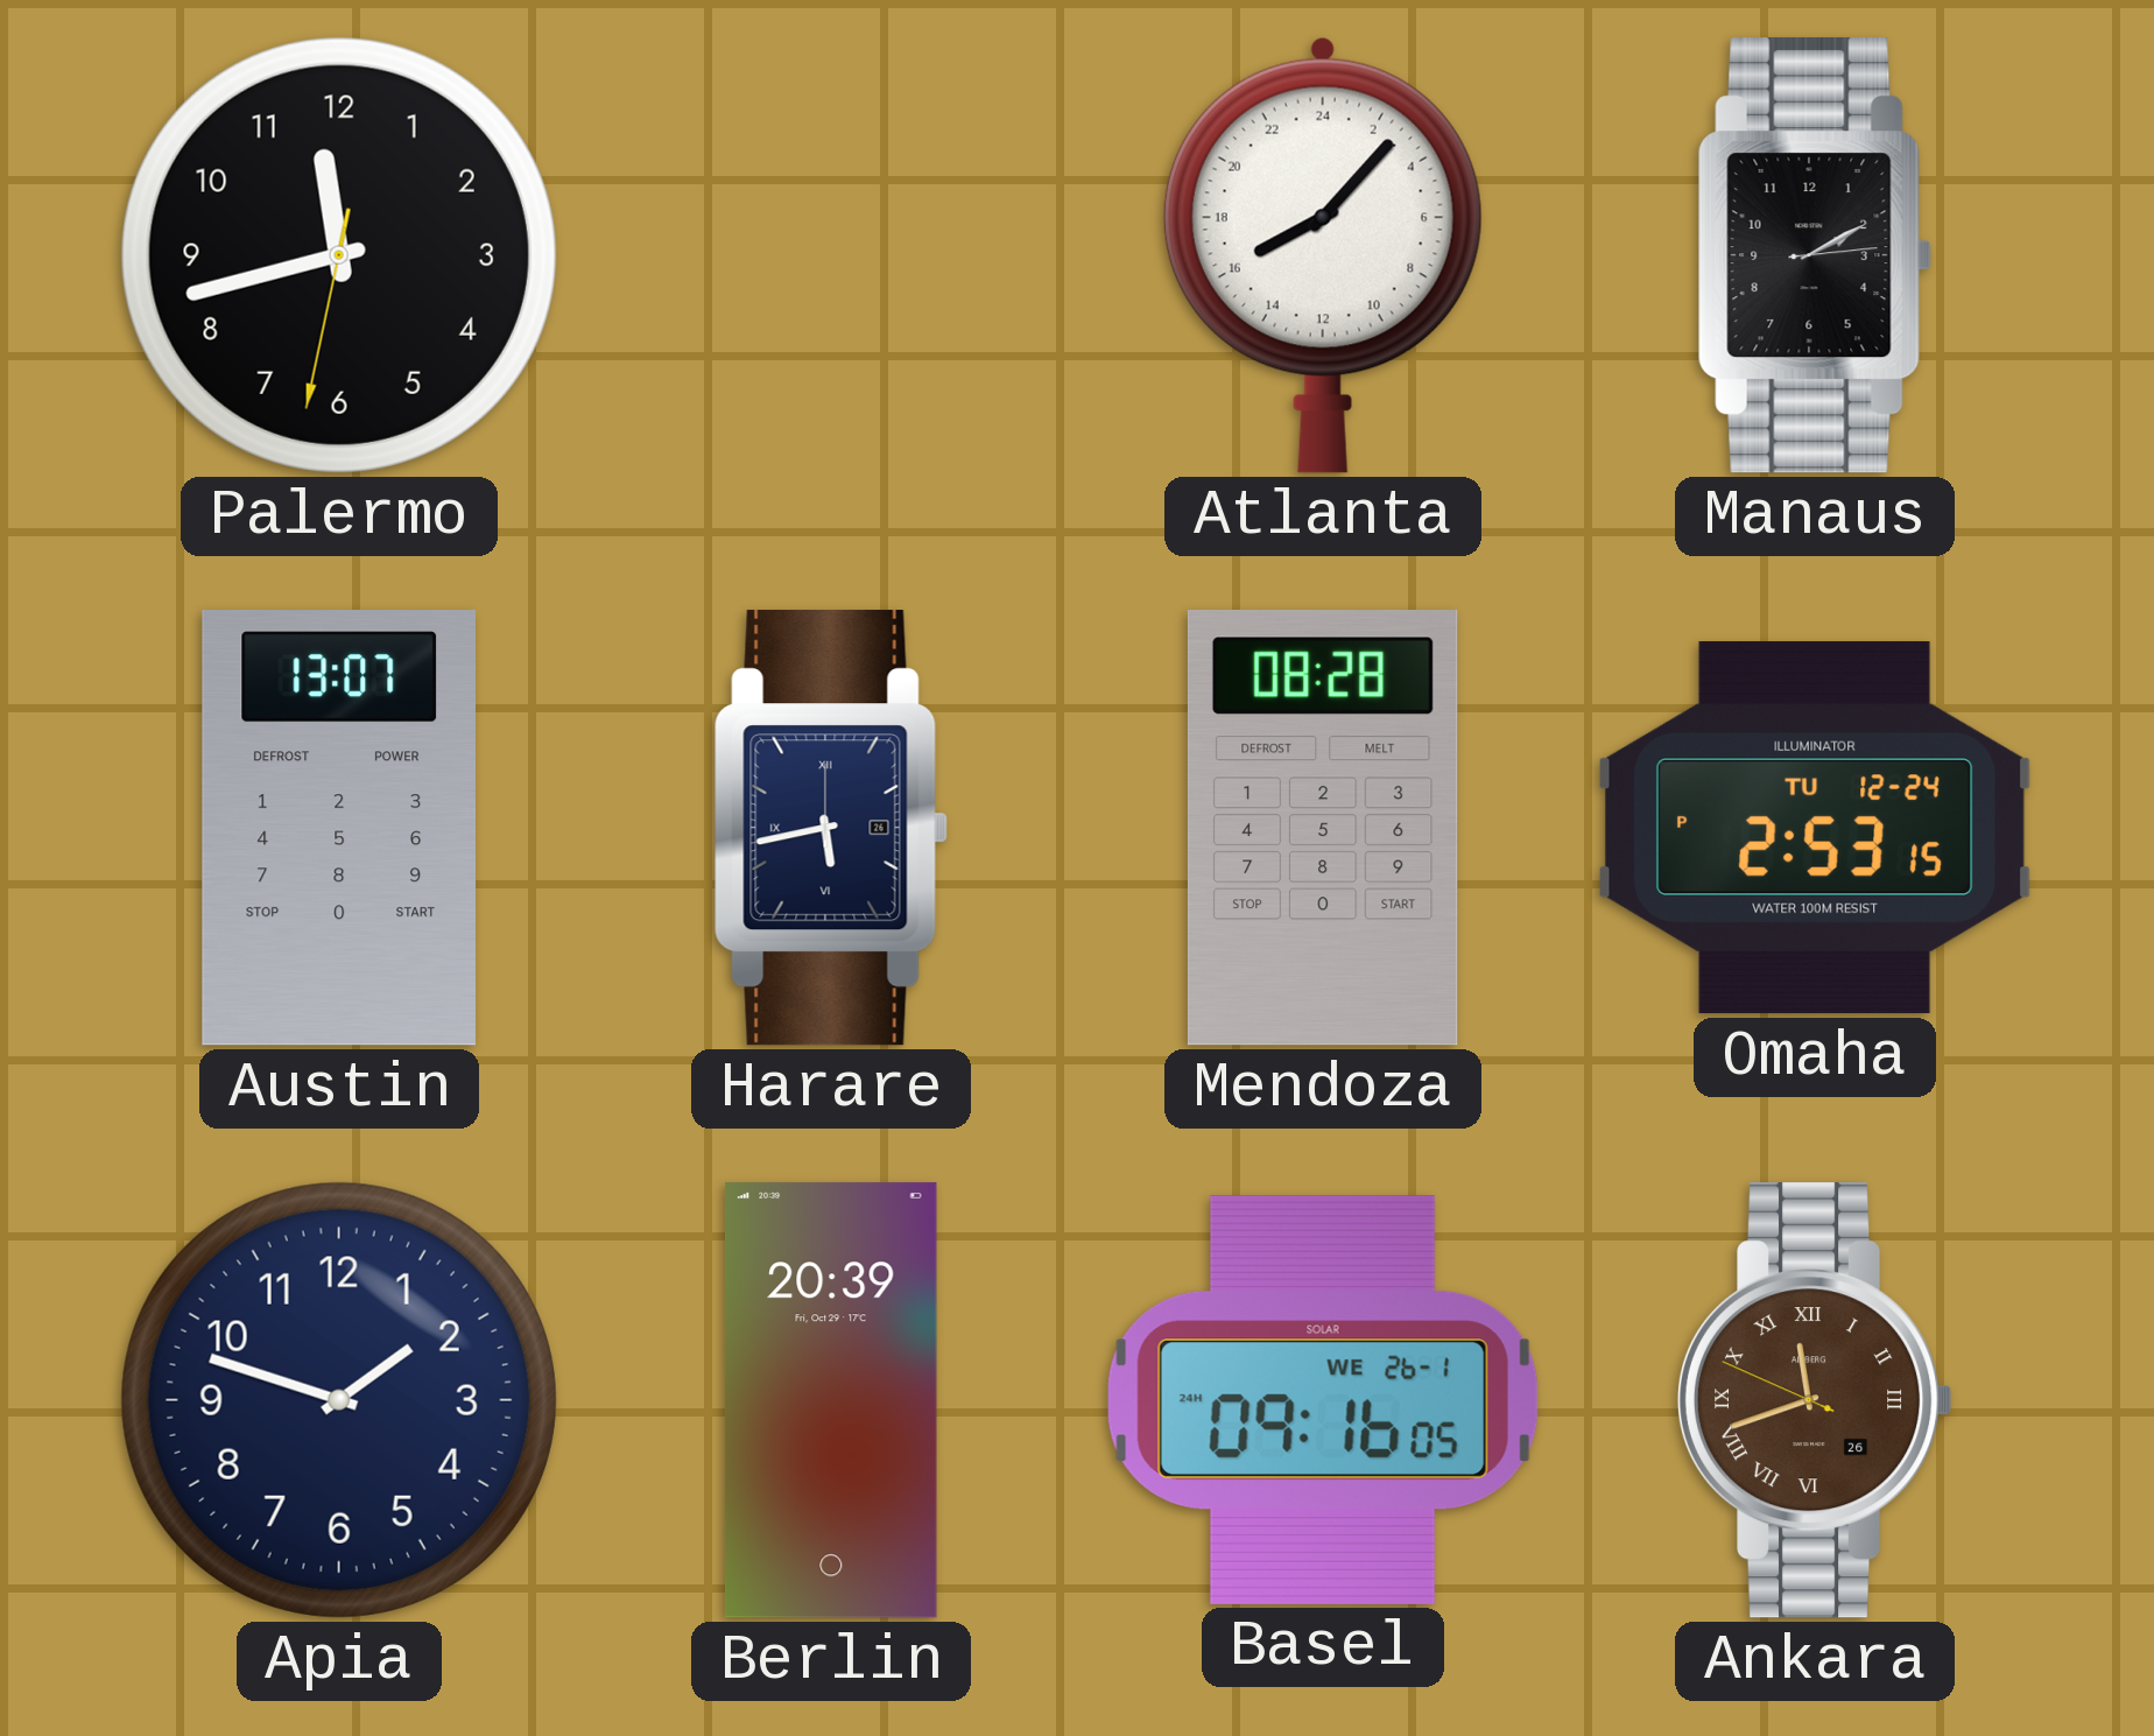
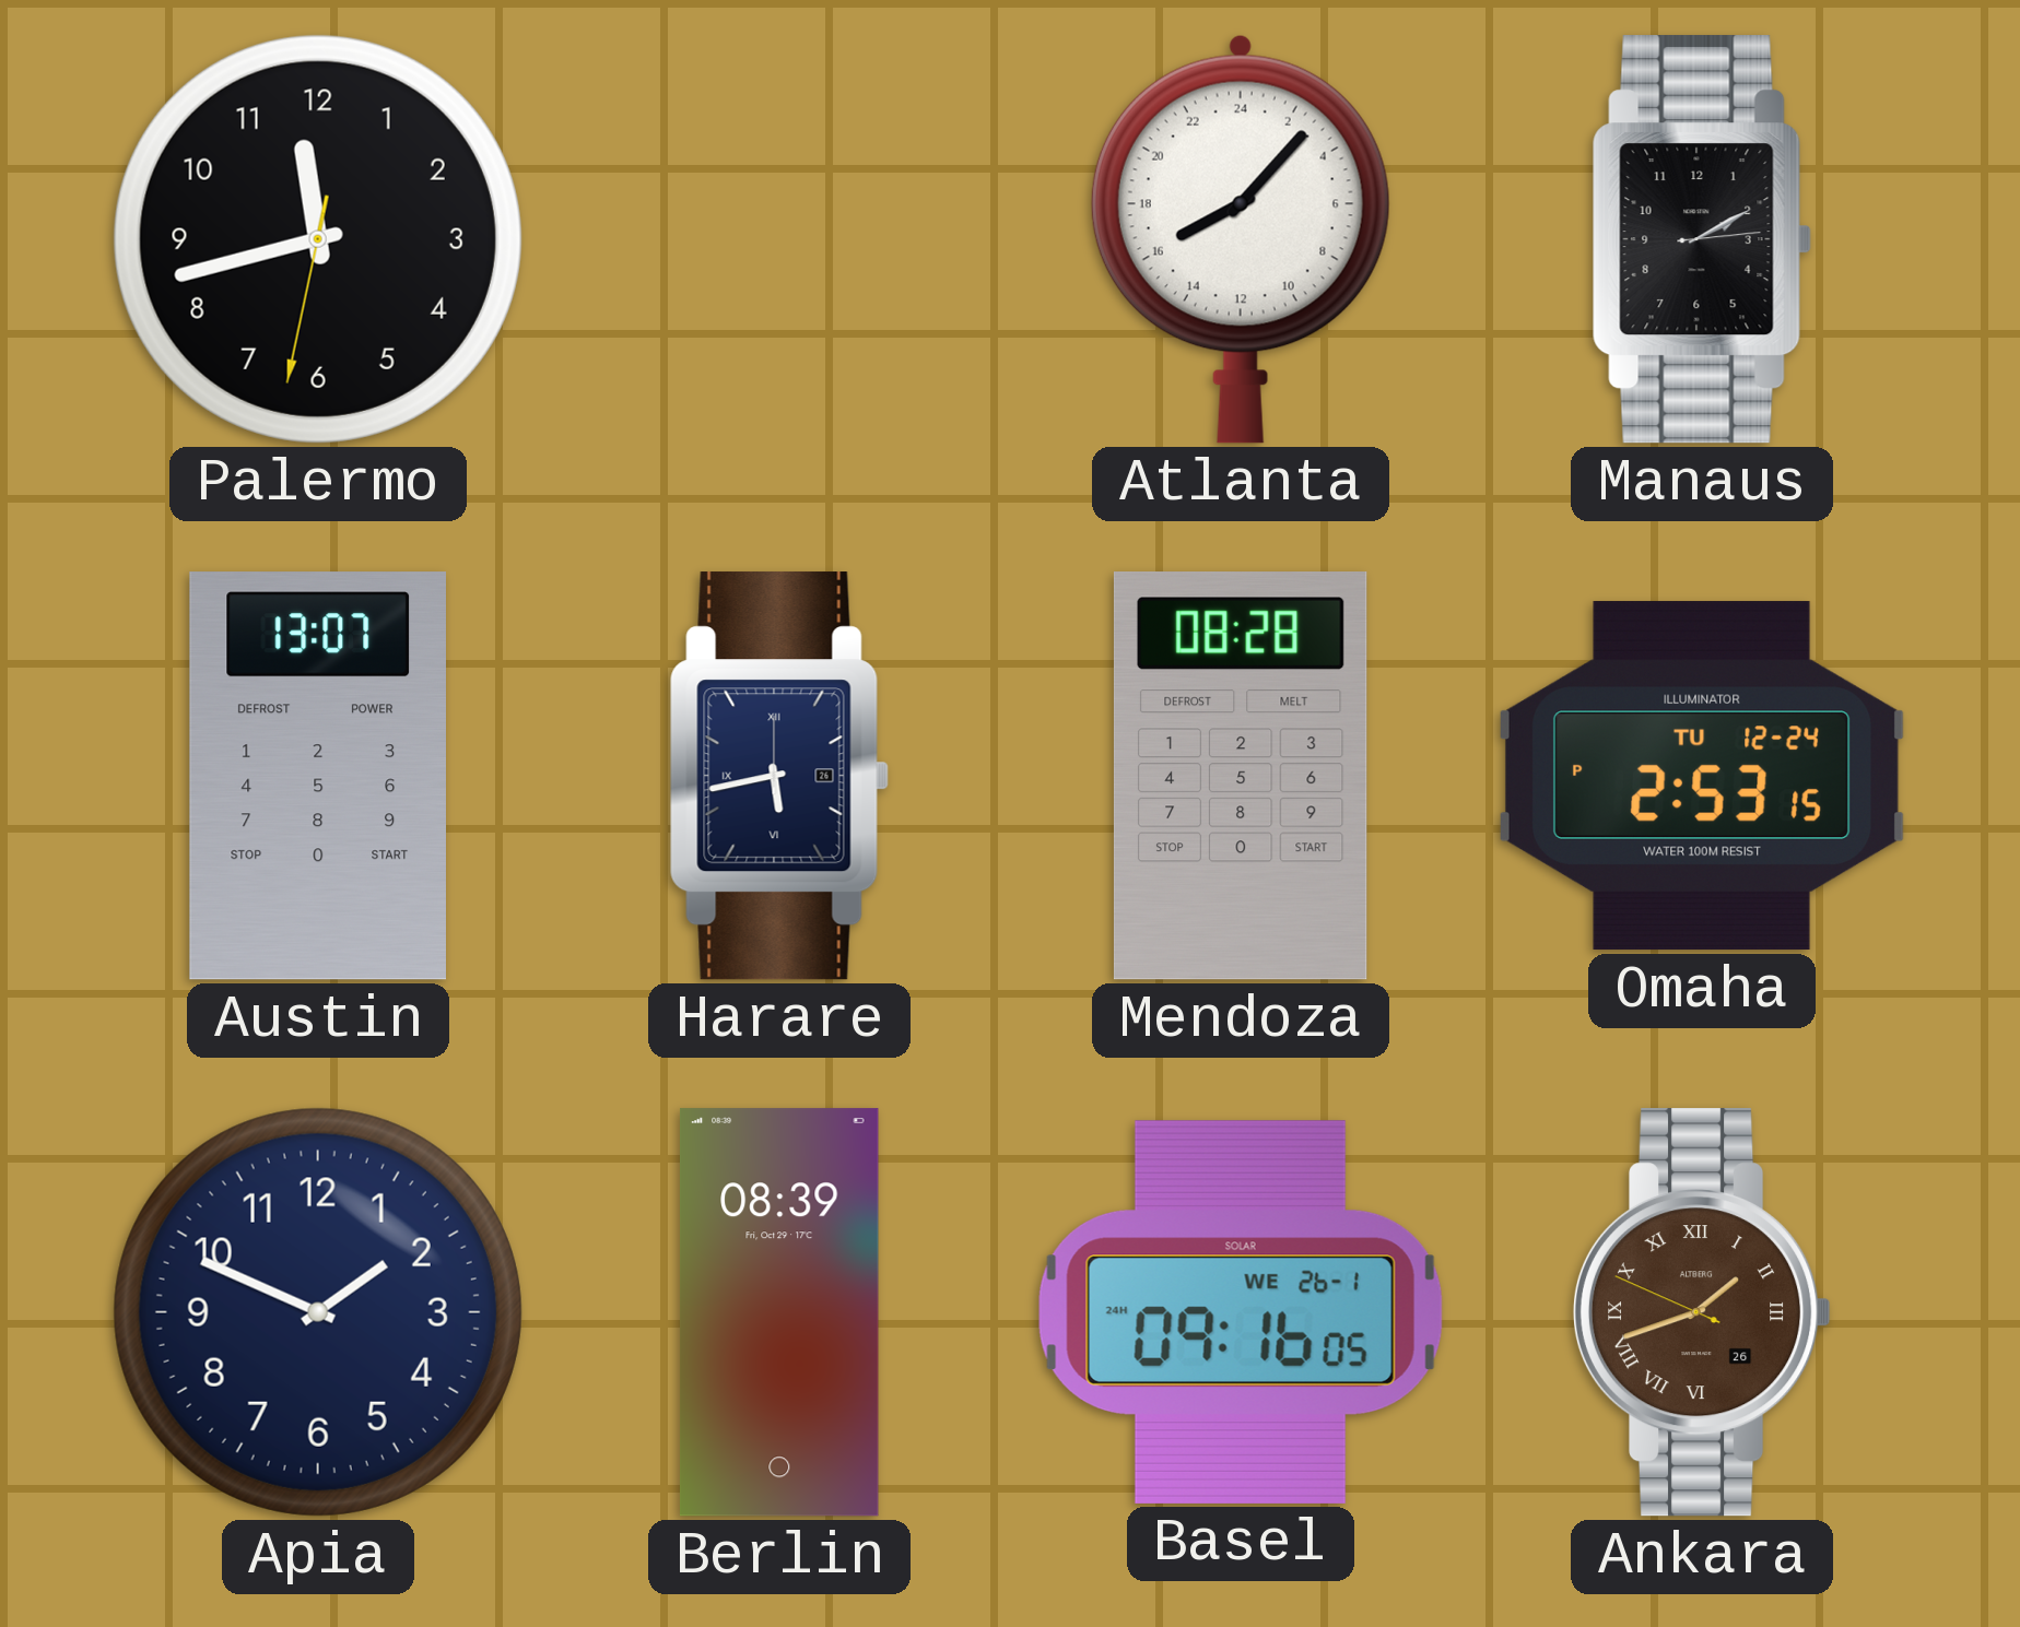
Apia: 1:48 -> 1:49
Berlin: 20:39 -> 08:39
Ankara: 11:41 -> 1:41
